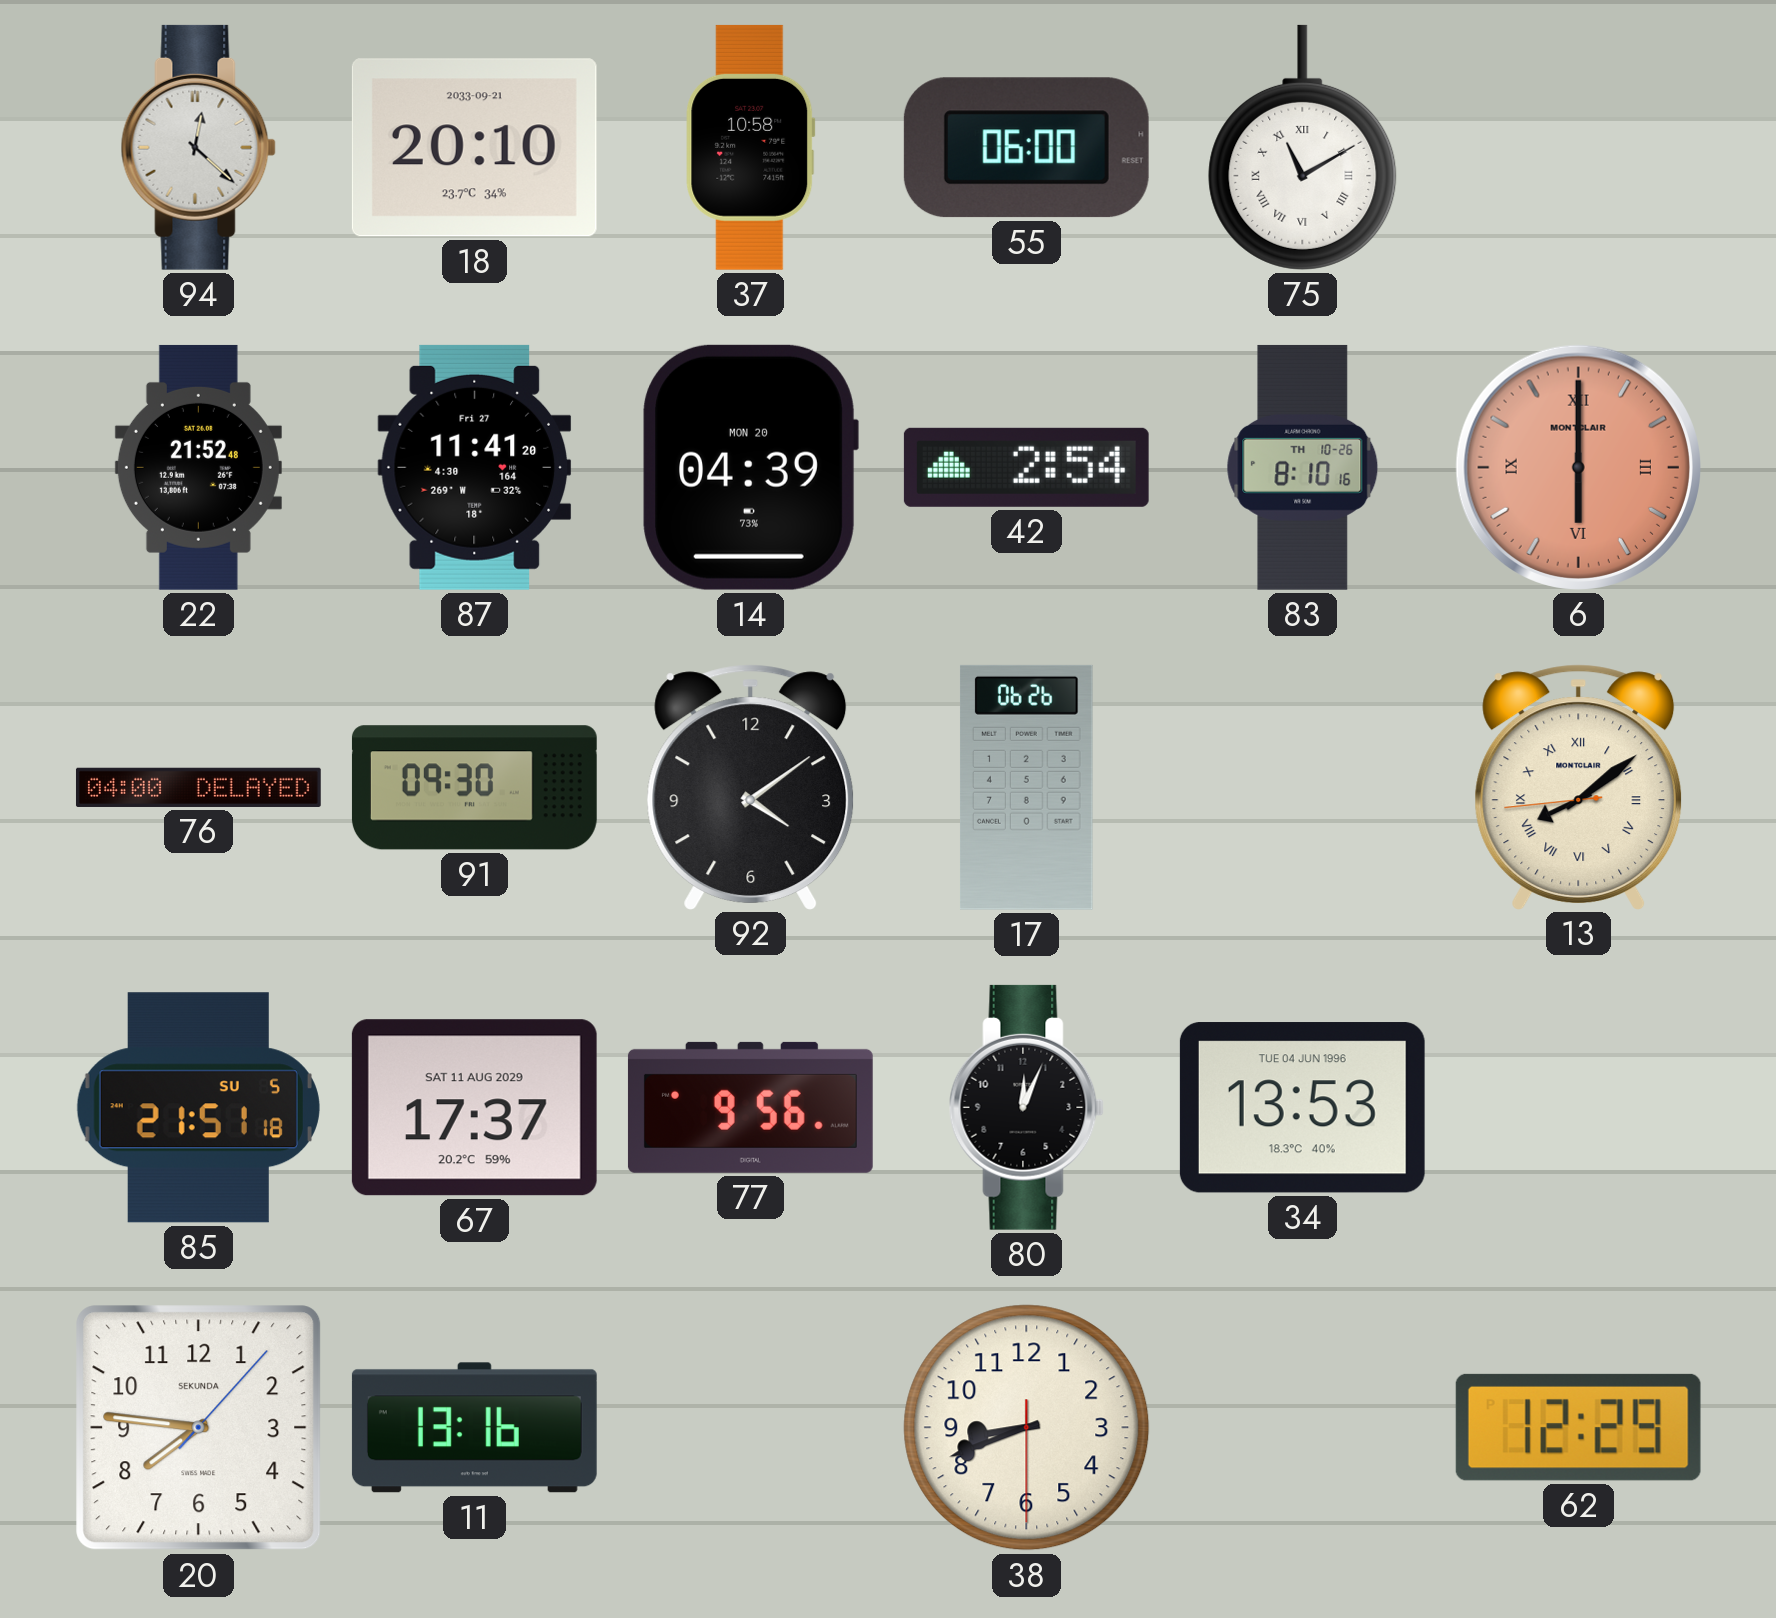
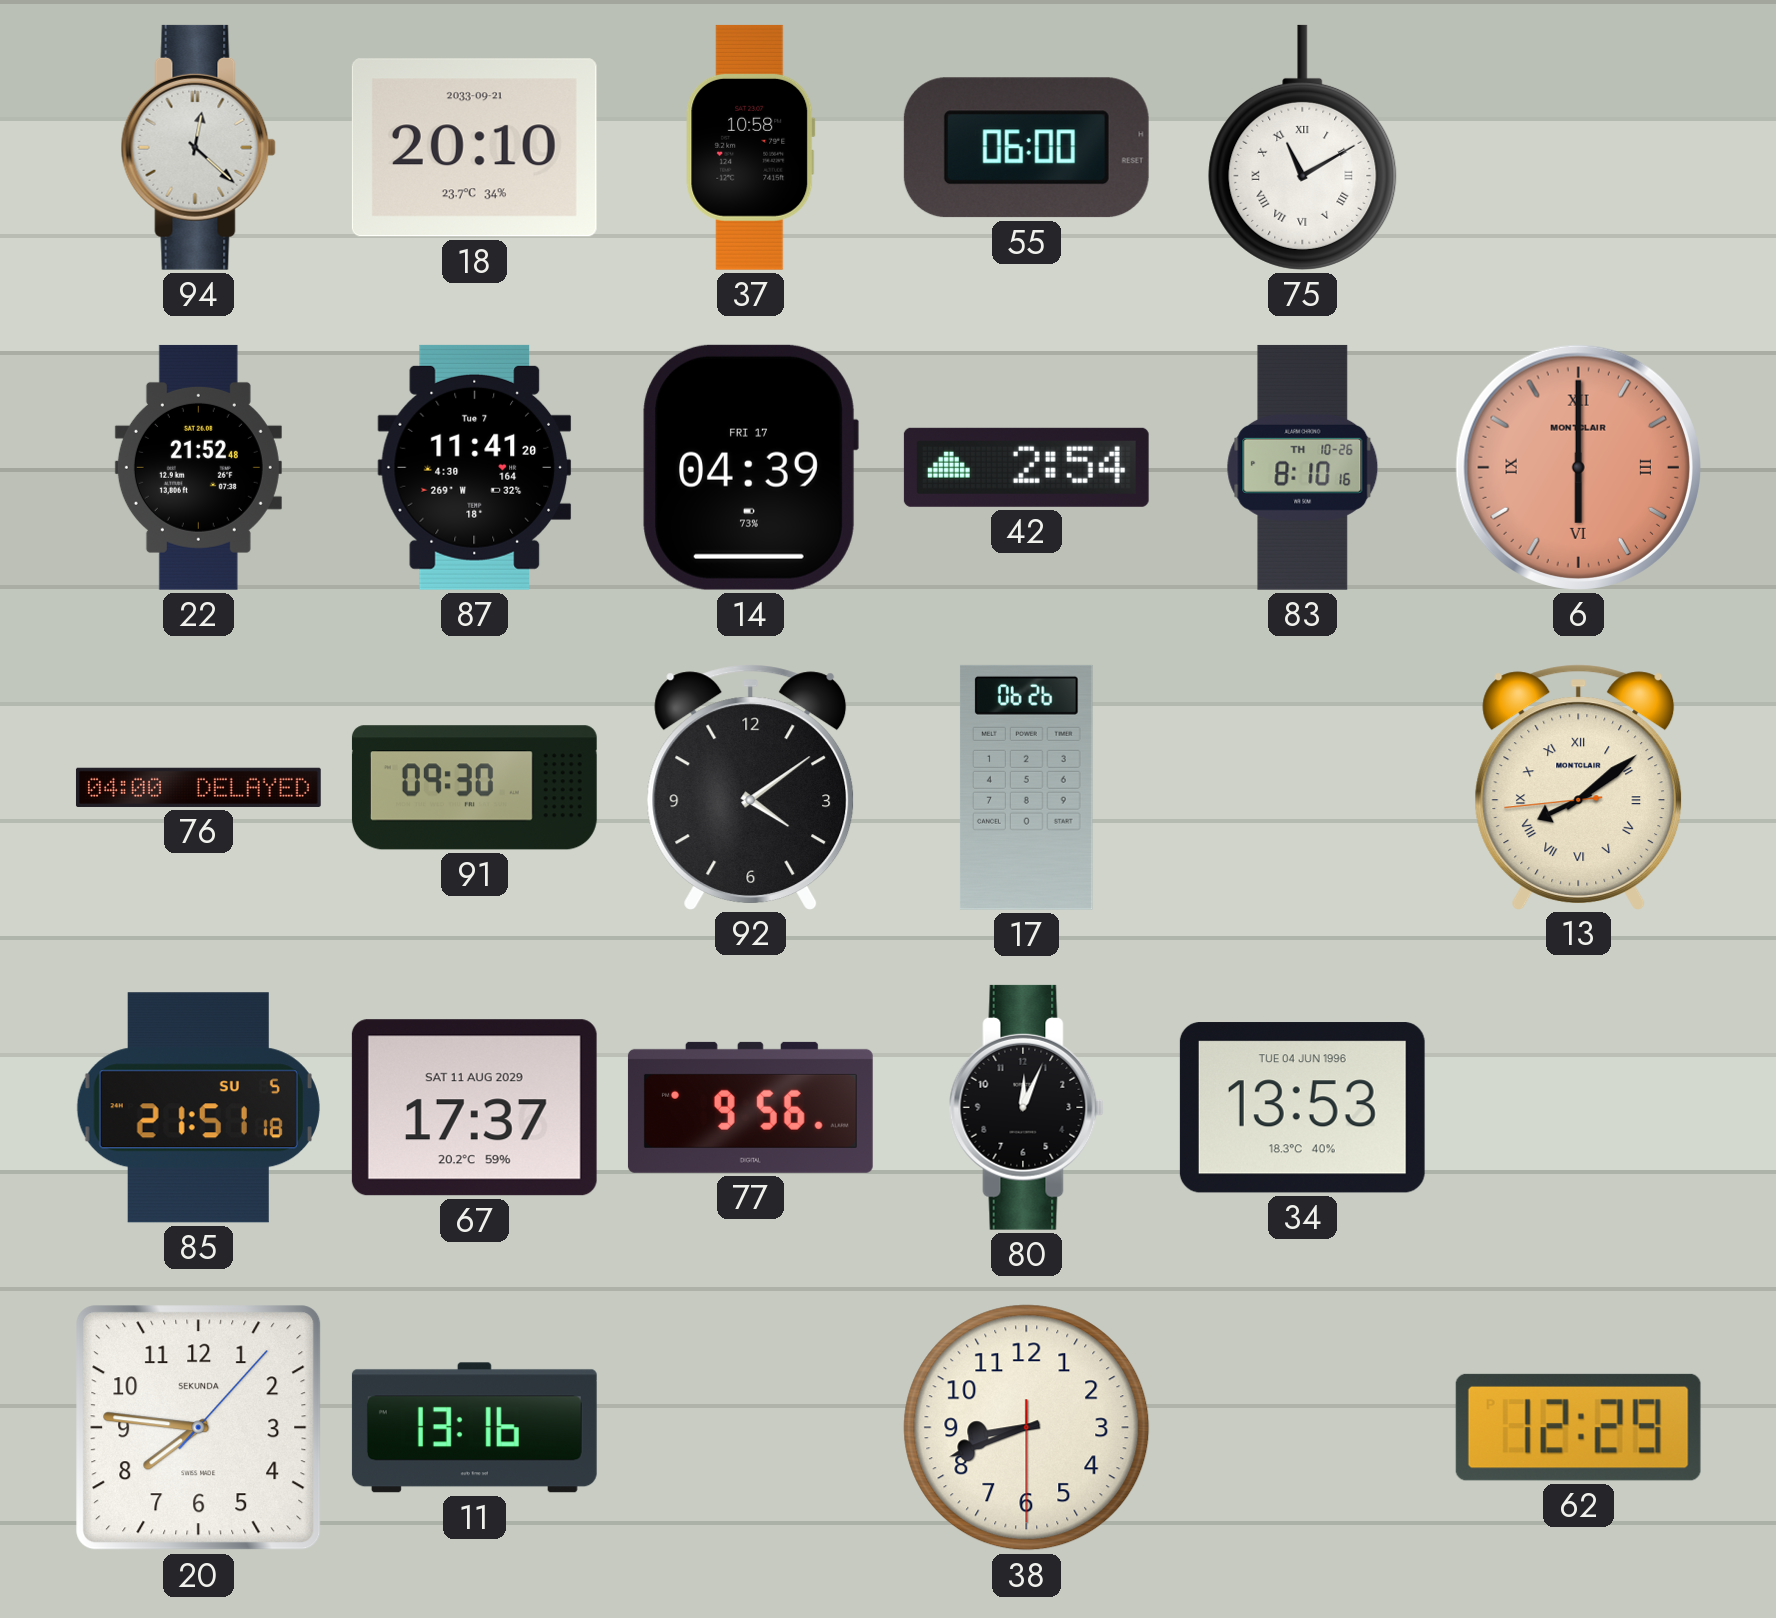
87 date: Fri 27 -> Tue 7
14 date: MON 20 -> FRI 17
